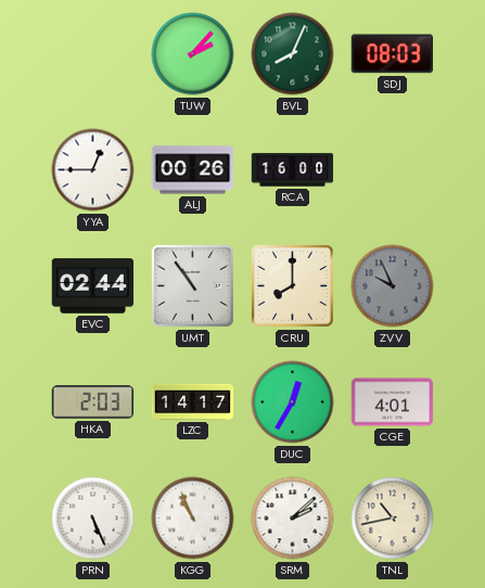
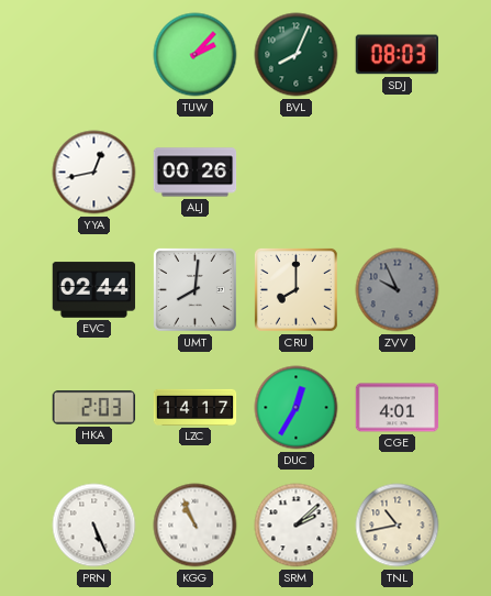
YYA: 12:45 -> 12:43
RCA: 16:00 -> none
UMT: 10:54 -> 8:01
